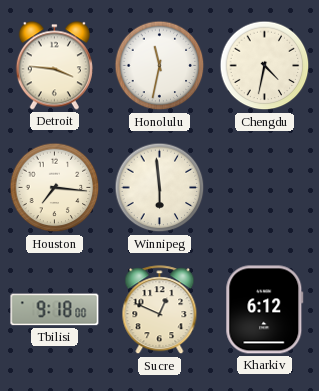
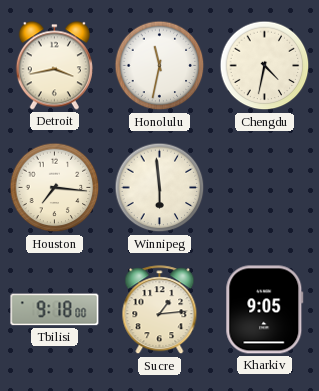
Detroit: 3:46 -> 3:43
Sucre: 12:49 -> 1:14
Kharkiv: 6:12 -> 9:05
